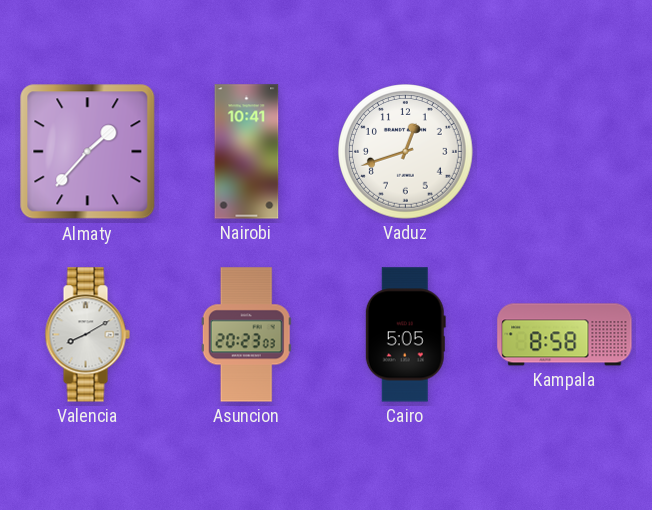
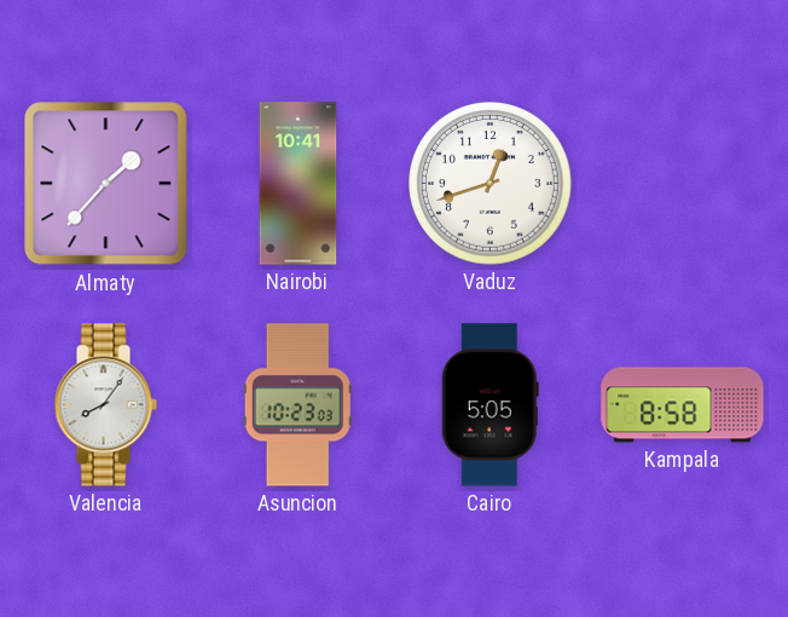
Valencia: 8:10 -> 8:06
Asuncion: 20:23 -> 10:23
